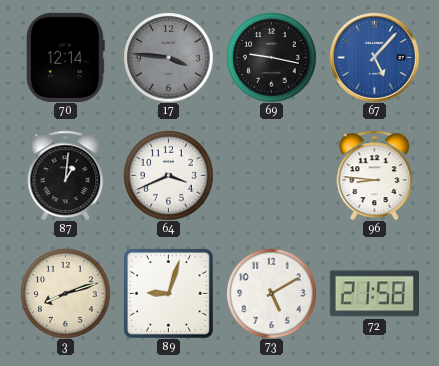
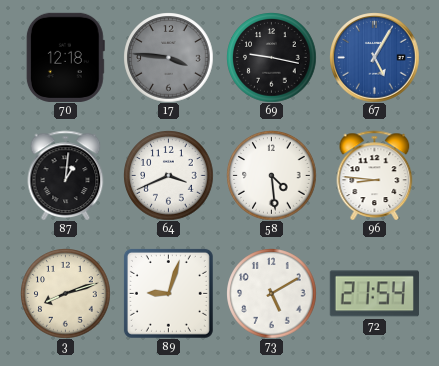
70: 12:14 -> 12:18
67: 5:07 -> 5:05
58: none -> 4:29
72: 21:58 -> 21:54
